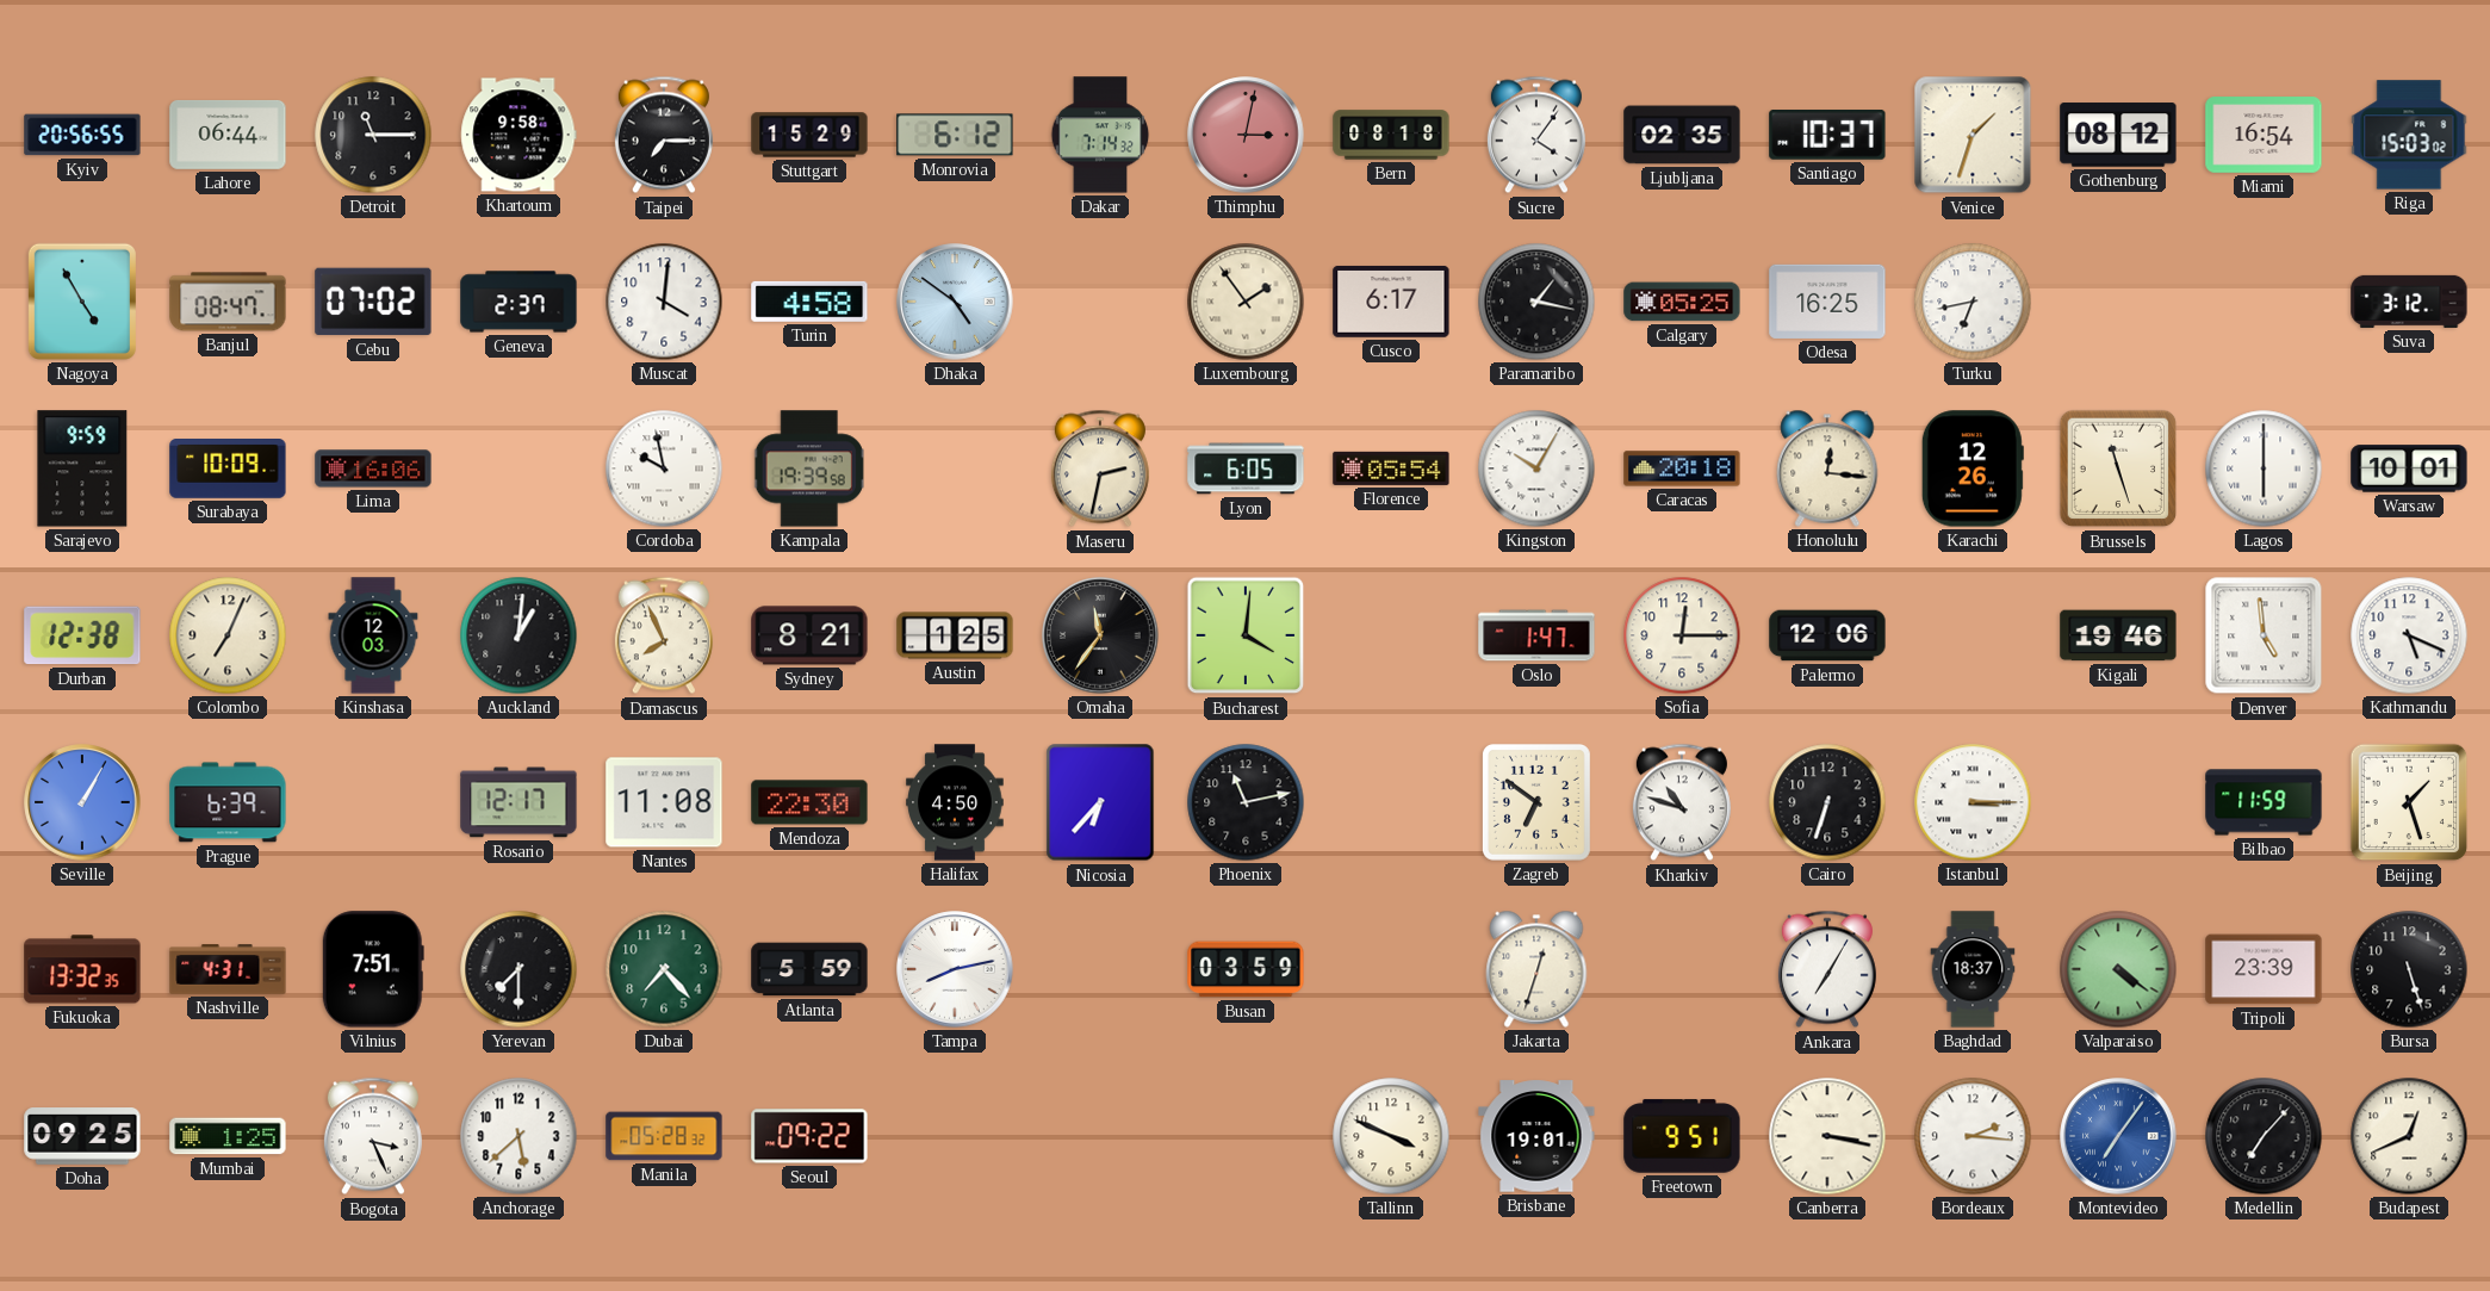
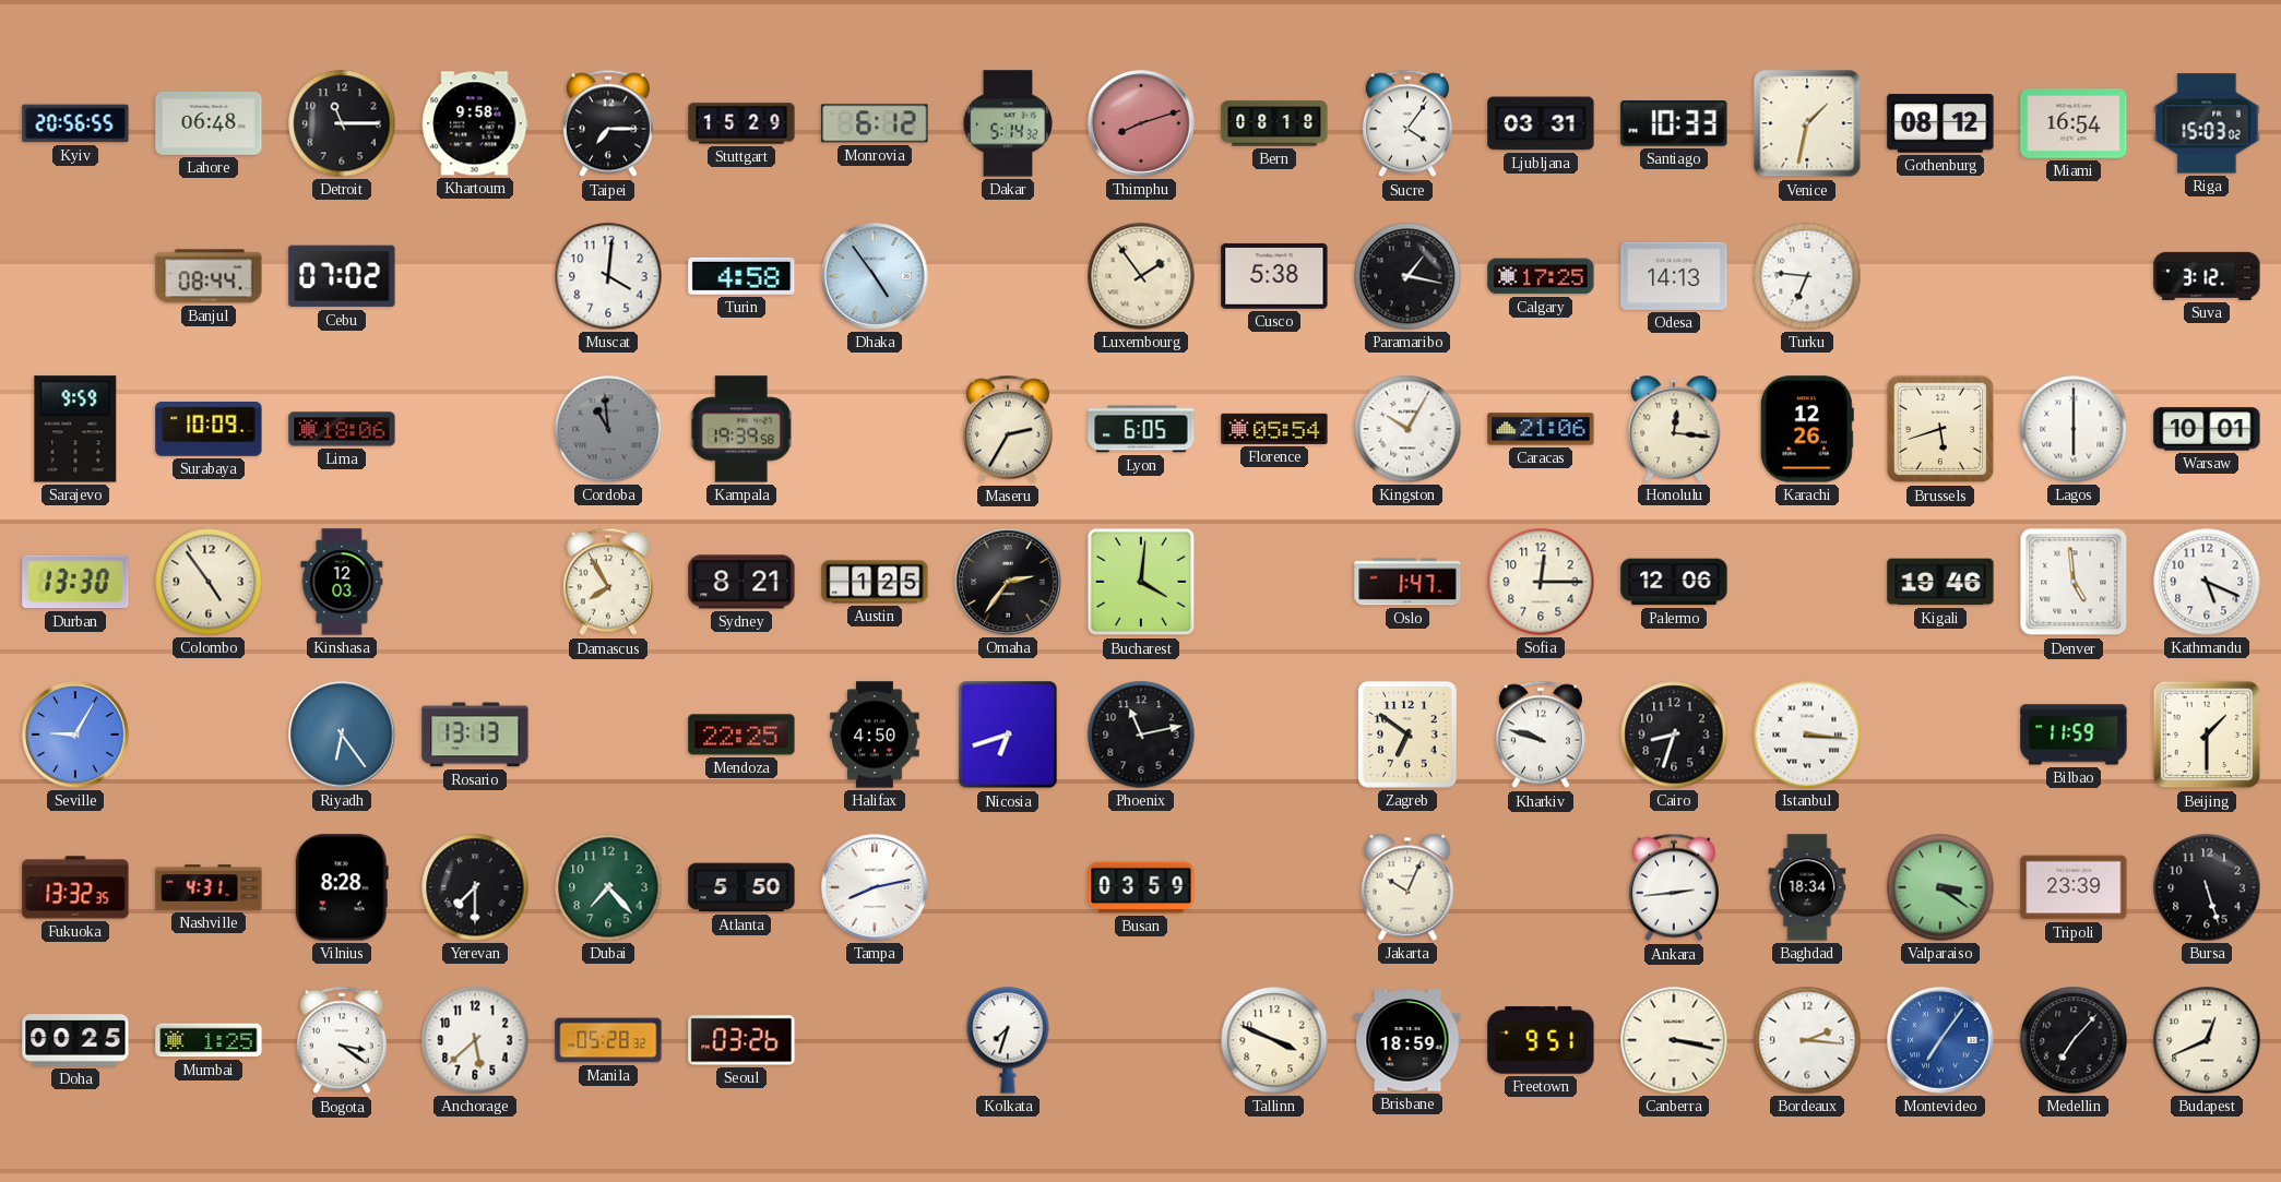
Lahore: 06:44 -> 06:48
Dakar: 7:14 -> 5:14
Thimphu: 3:02 -> 8:12
Ljubljana: 02:35 -> 03:31
Santiago: 10:37 -> 10:33
Venice: 1:33 -> 1:32
Nagoya: 4:55 -> none
Banjul: 08:47 -> 08:44
Geneva: 2:37 -> none
Dhaka: 4:51 -> 4:54
Cusco: 6:17 -> 5:38
Calgary: 05:25 -> 17:25
Odesa: 16:25 -> 14:13
Turku: 6:43 -> 6:46
Lima: 16:06 -> 18:06
Cordoba: 9:58 -> 10:59
Cordoba dial: white -> grey
Maseru: 2:32 -> 2:35
Caracas: 20:18 -> 21:06
Brussels: 11:27 -> 5:42
Durban: 12:38 -> 13:30
Colombo: 7:04 -> 4:54
Auckland: 1:01 -> none
Damascus: 7:56 -> 7:55
Omaha: 11:36 -> 2:36
Seville: 1:05 -> 9:05
Prague: 6:39 -> none
Riyadh: none -> 6:24
Rosario: 12:17 -> 13:13
Nantes: 11:08 -> none
Mendoza: 22:30 -> 22:25
Nicosia: 6:37 -> 6:42
Kharkiv: 10:48 -> 9:48
Cairo: 6:33 -> 8:33
Istanbul: 3:15 -> 3:16
Beijing: 1:27 -> 1:30
Vilnius: 7:51 -> 8:28
Atlanta: 5:59 -> 5:50
Jakarta: 12:33 -> 10:04
Ankara: 7:05 -> 2:44
Baghdad: 18:37 -> 18:34
Valparaiso: 4:21 -> 3:21
Doha: 09:25 -> 00:25
Bogota: 3:26 -> 3:21
Seoul: 09:22 -> 03:26
Kolkata: none -> 7:33
Brisbane: 19:01 -> 18:59
